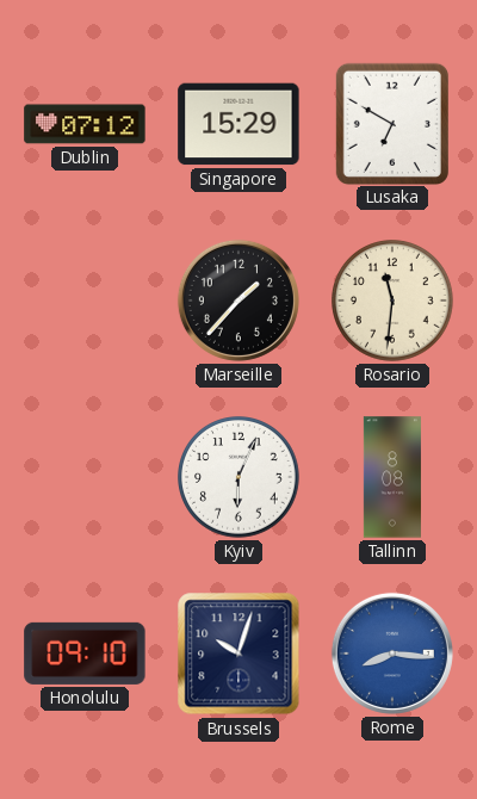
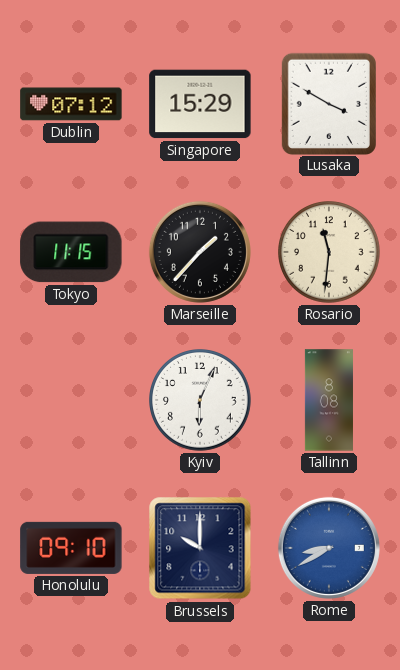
Lusaka: 6:50 -> 3:50
Tokyo: none -> 11:15
Brussels: 10:03 -> 10:00
Rome: 8:16 -> 8:40
